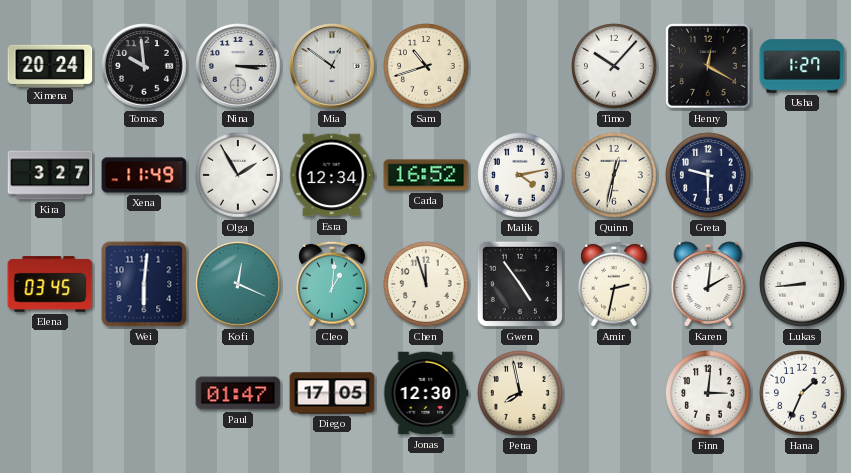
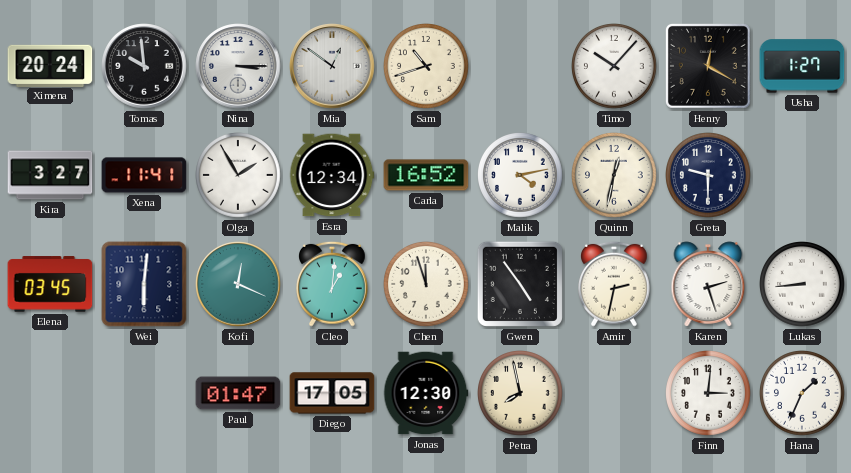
Xena: 11:49 -> 11:41
Karen: 2:01 -> 2:27
